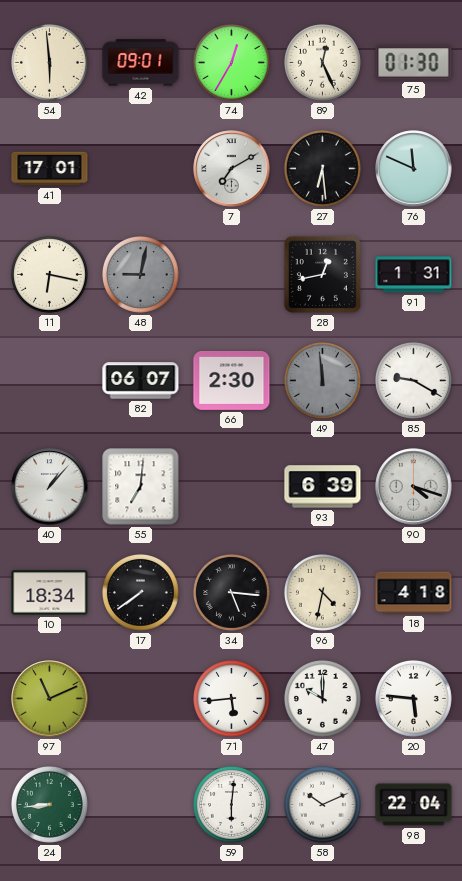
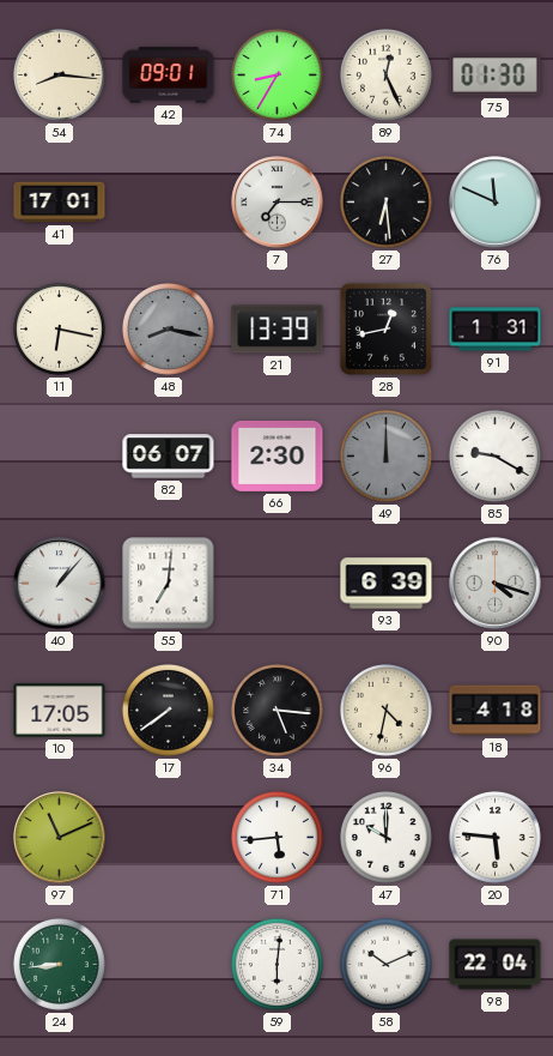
54: 5:59 -> 8:16
74: 12:35 -> 8:35
7: 7:10 -> 7:15
48: 9:02 -> 8:17
21: none -> 13:39
49: 11:59 -> 12:00
10: 18:34 -> 17:05
